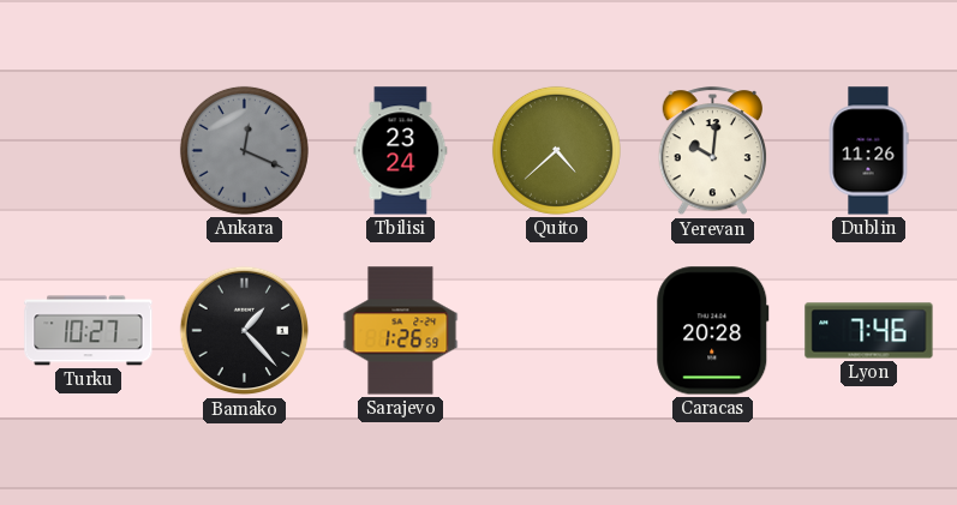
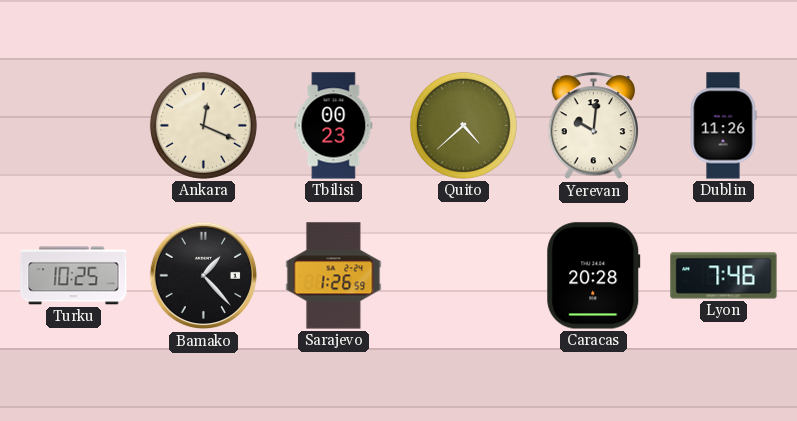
Ankara dial: grey -> cream
Tbilisi: 23:24 -> 00:23
Turku: 10:27 -> 10:25
